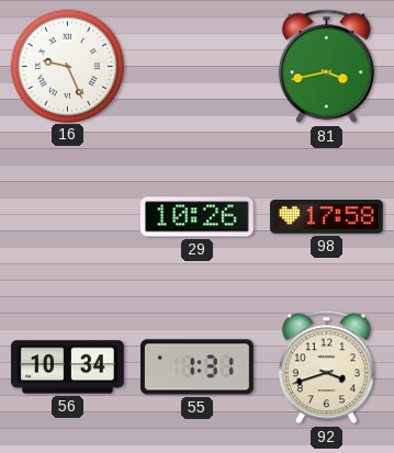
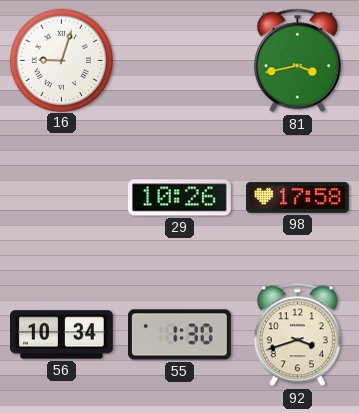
16: 9:26 -> 9:03
55: 1:31 -> 1:30
